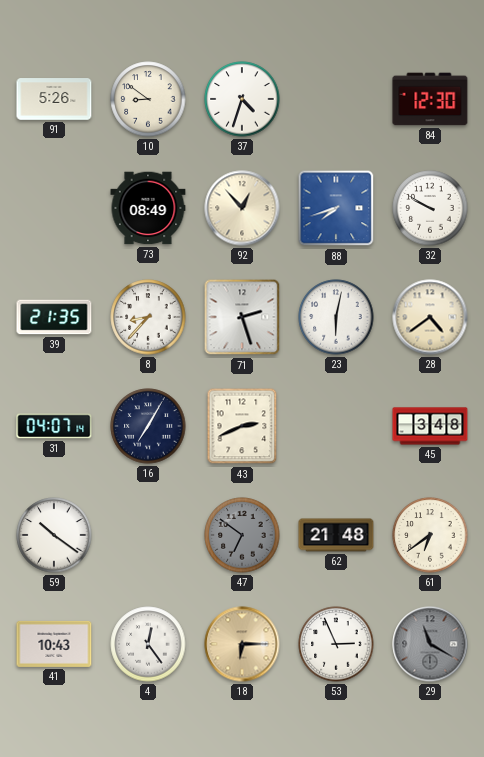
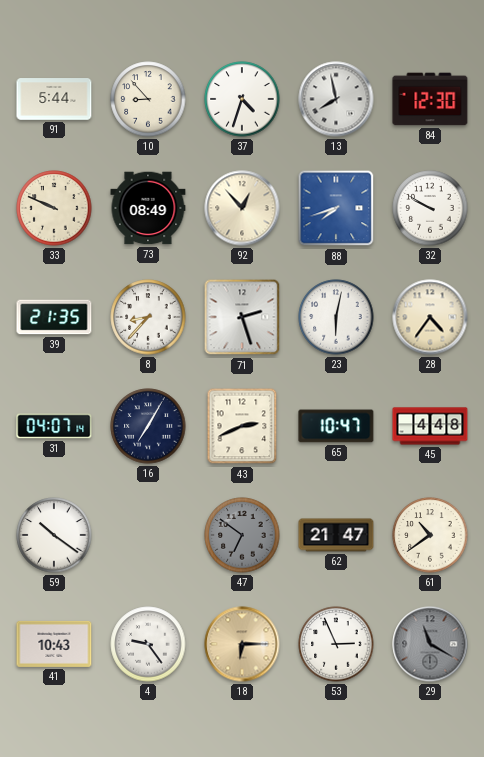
91: 5:26 -> 5:44
10: 8:51 -> 8:53
13: none -> 7:58
33: none -> 9:49
28: 4:39 -> 4:36
65: none -> 10:47
45: 3:48 -> 4:48
62: 21:48 -> 21:47
61: 6:39 -> 10:39
4: 12:24 -> 9:24
